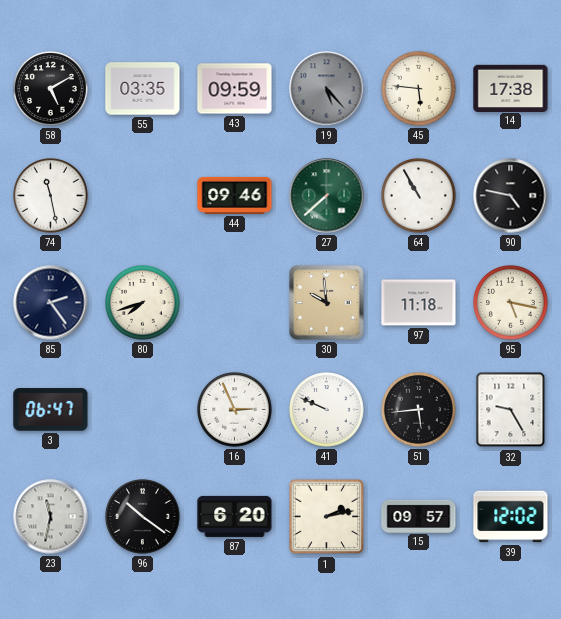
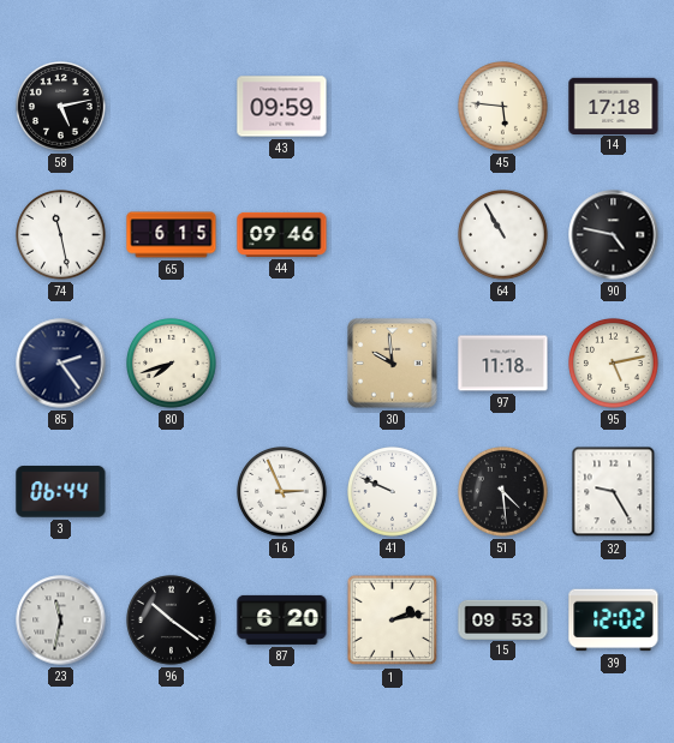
58: 5:10 -> 5:13
55: 03:35 -> none
19: 5:23 -> none
14: 17:38 -> 17:18
65: none -> 6:15
27: 7:38 -> none
95: 5:17 -> 5:13
3: 06:47 -> 06:44
51: 5:44 -> 4:29
15: 09:57 -> 09:53
